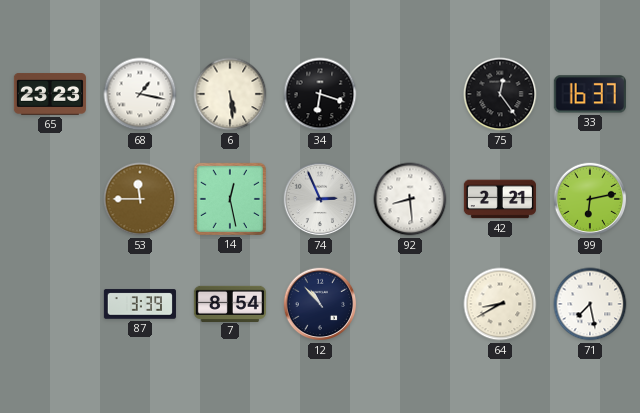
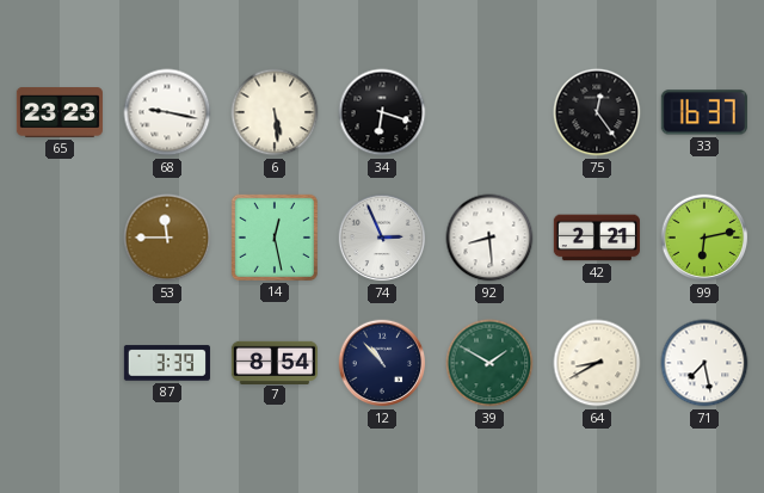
68: 1:17 -> 9:17
39: none -> 1:50
